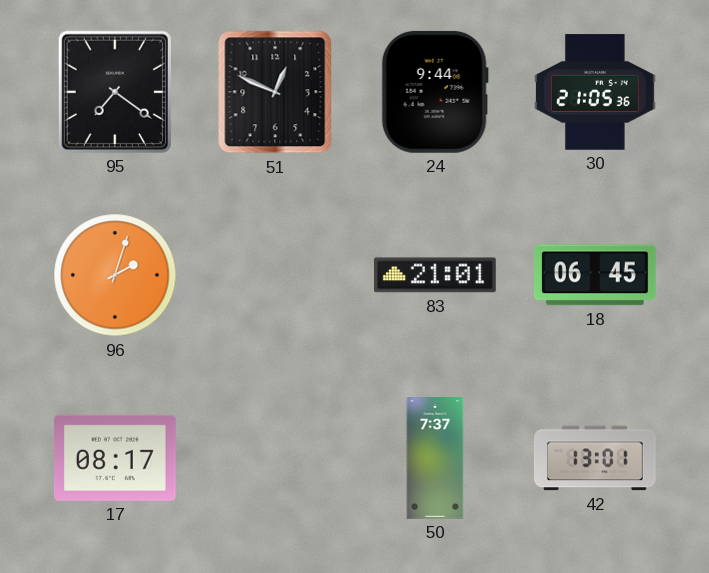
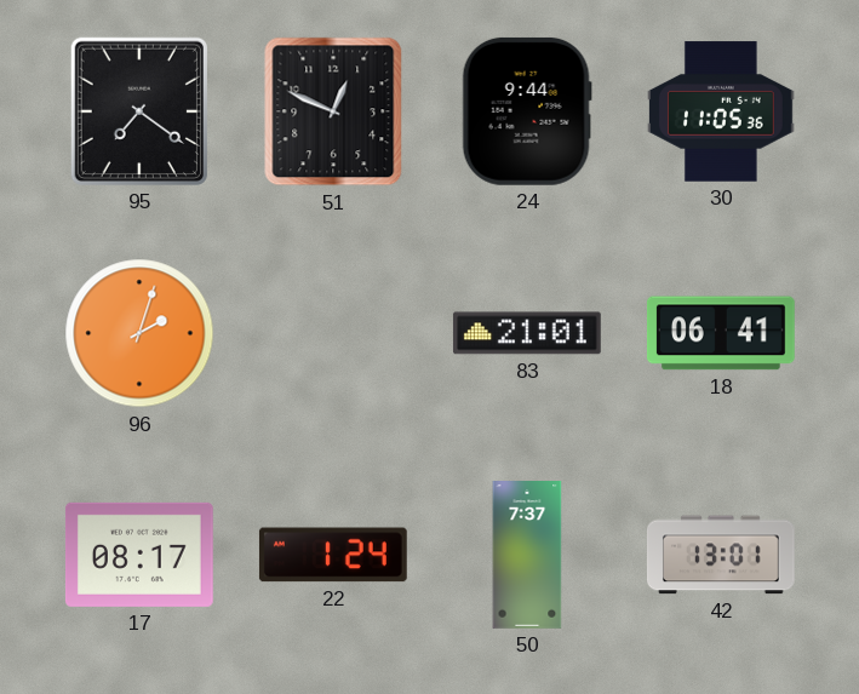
30: 21:05 -> 11:05
18: 06:45 -> 06:41
22: none -> 1:24
